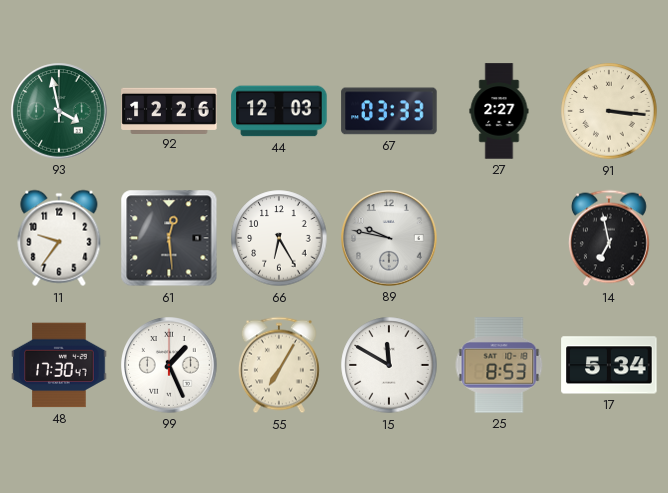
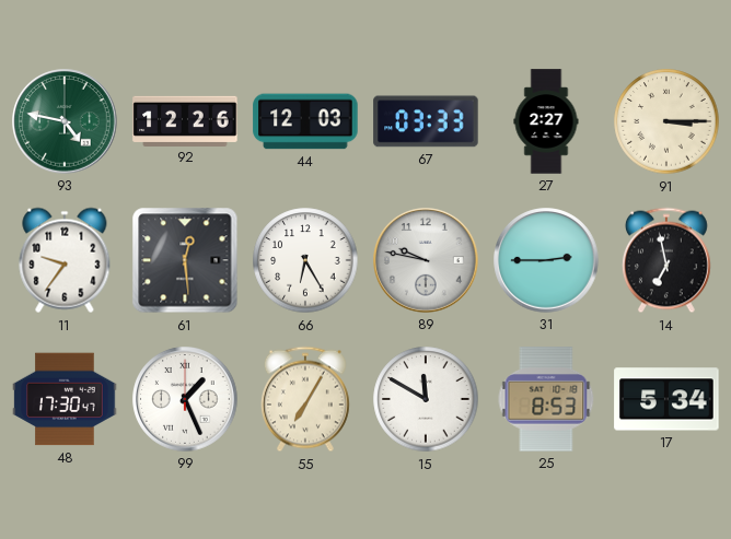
93: 3:58 -> 4:47
91: 3:16 -> 3:15
31: none -> 2:45
